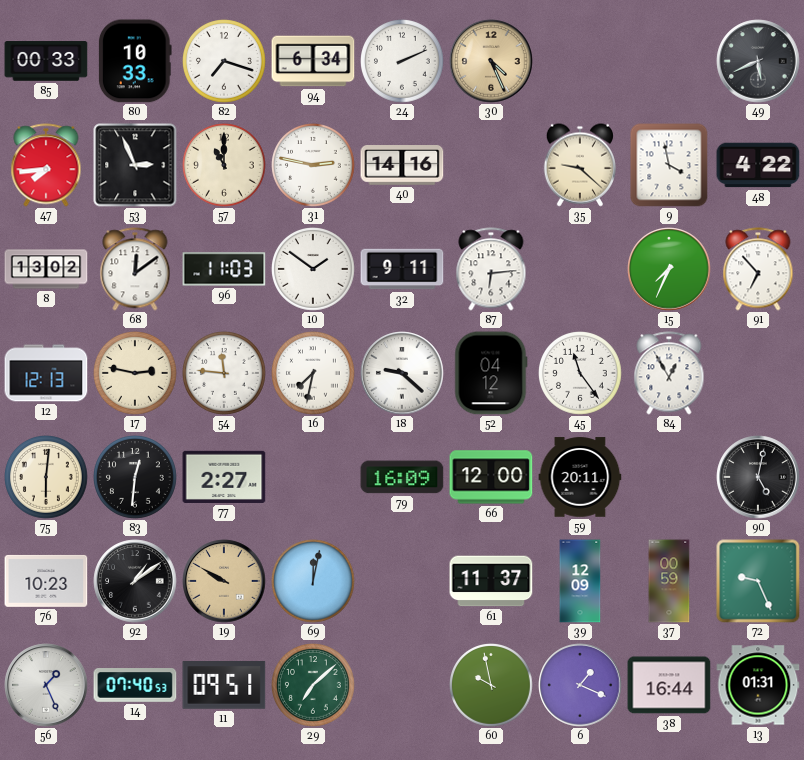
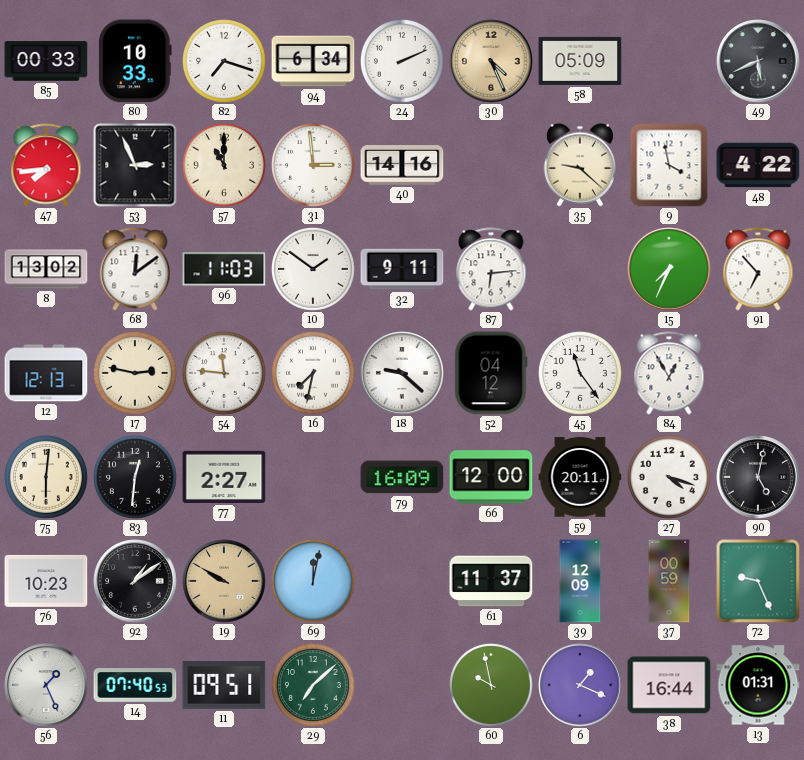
58: none -> 05:09
31: 2:47 -> 2:59
27: none -> 4:18
